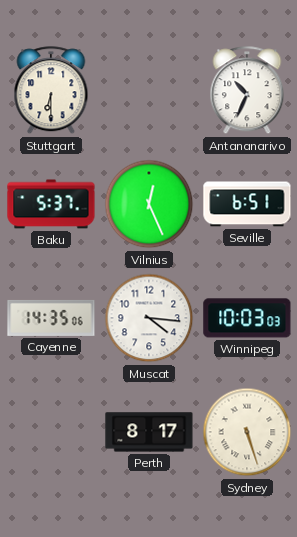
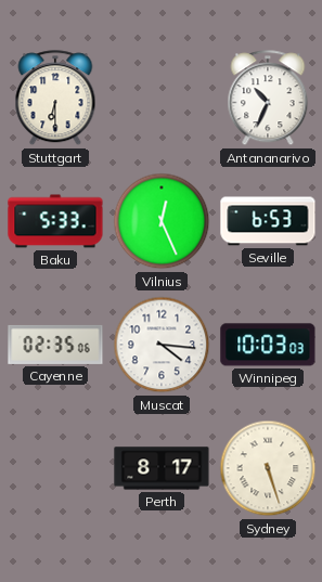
Baku: 5:37 -> 5:33
Seville: 6:51 -> 6:53
Cayenne: 14:35 -> 02:35
